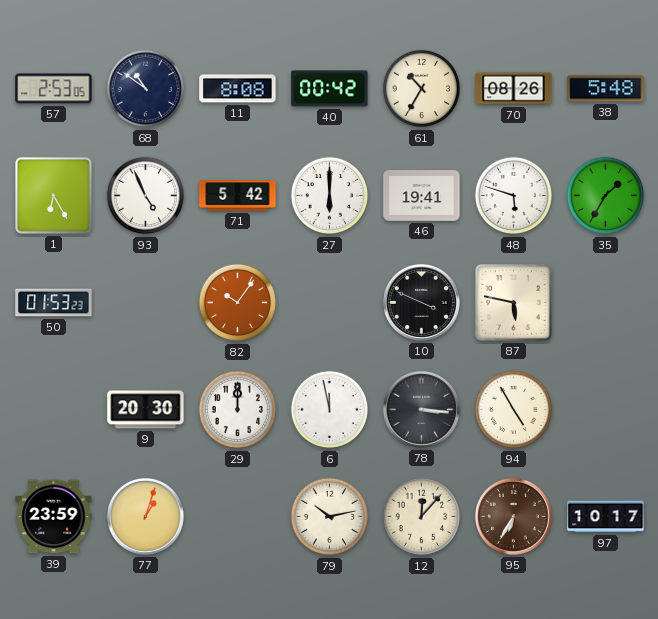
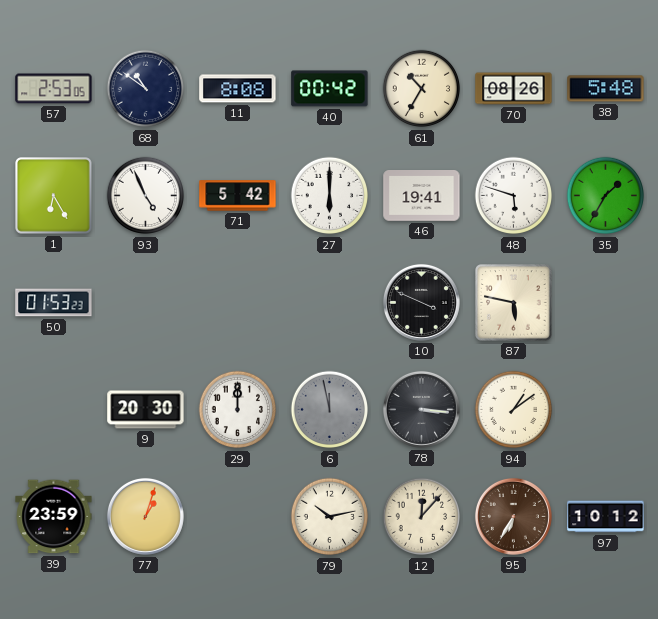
82: 10:06 -> none
6 dial: white -> grey
94: 4:55 -> 1:09
97: 10:17 -> 10:12
